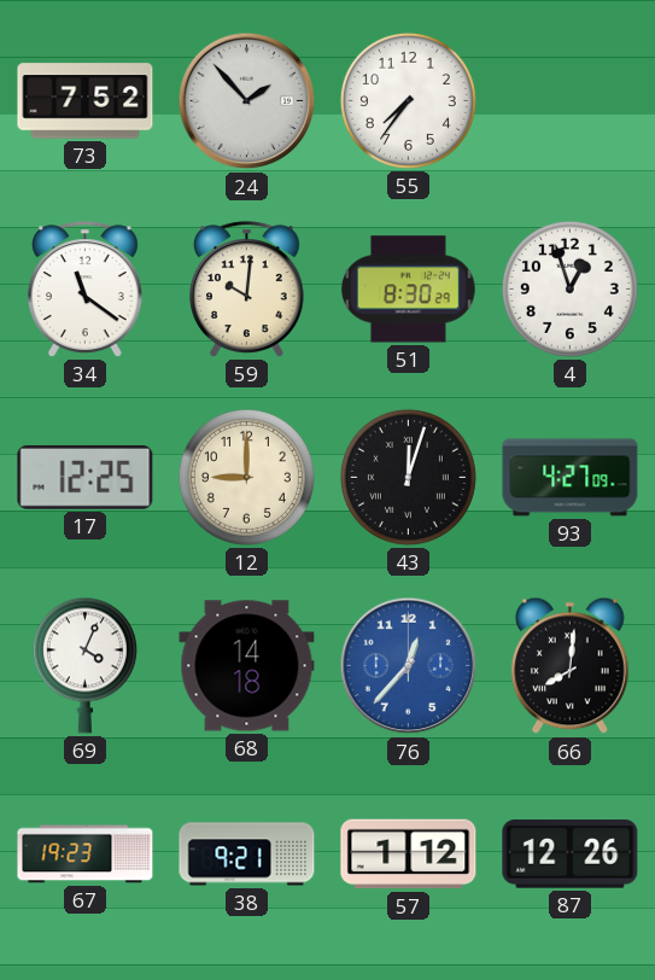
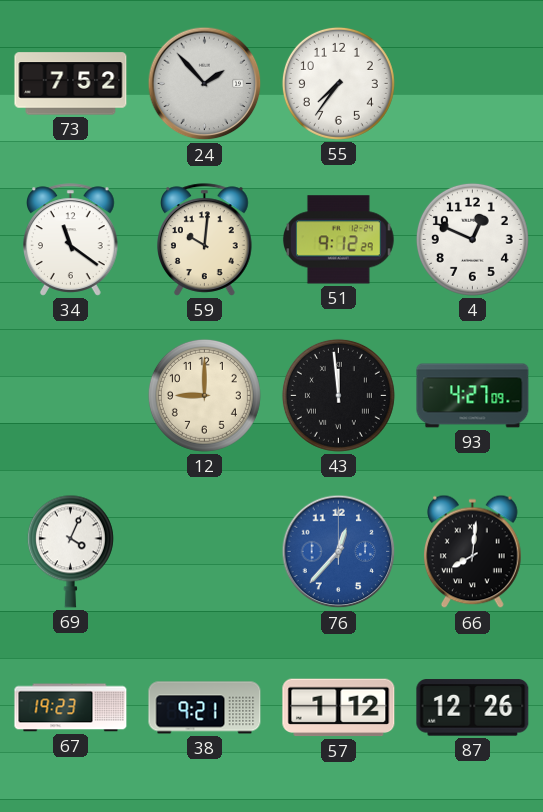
51: 8:30 -> 9:12
4: 12:57 -> 12:49
17: 12:25 -> none
43: 12:03 -> 11:59
68: 14:18 -> none
